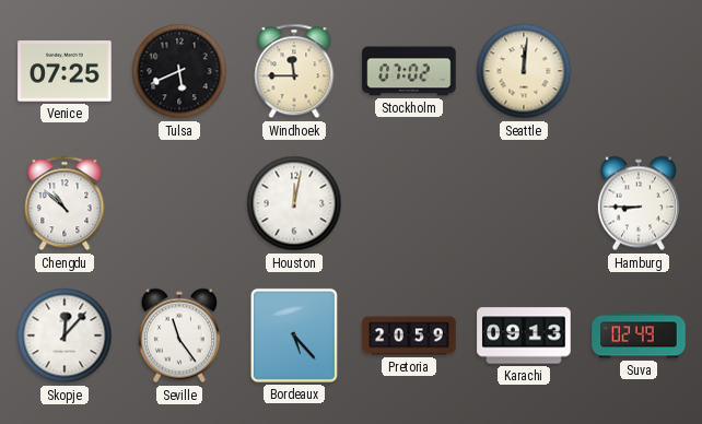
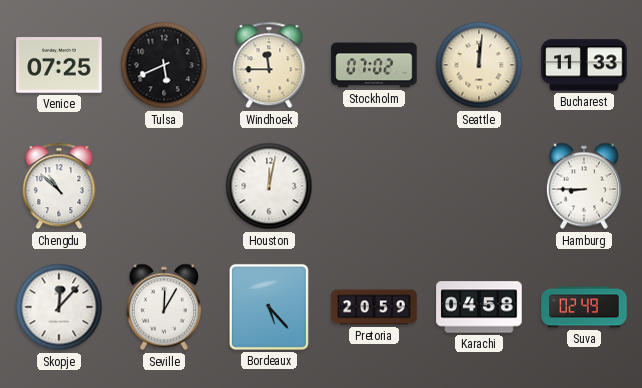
Bucharest: none -> 11:33
Seville: 11:24 -> 12:05
Karachi: 09:13 -> 04:58
